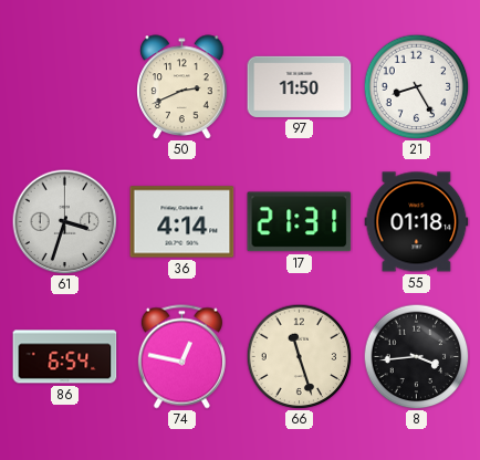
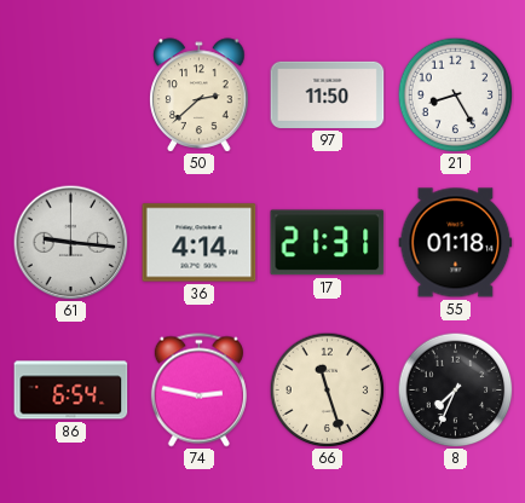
50: 2:41 -> 2:38
61: 3:33 -> 9:16
74: 12:47 -> 2:47
8: 3:44 -> 7:34
